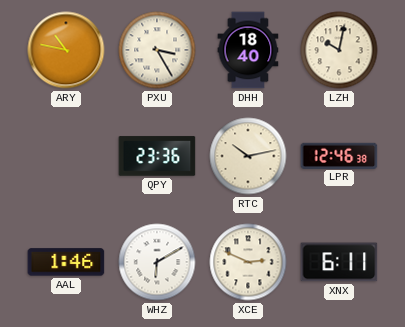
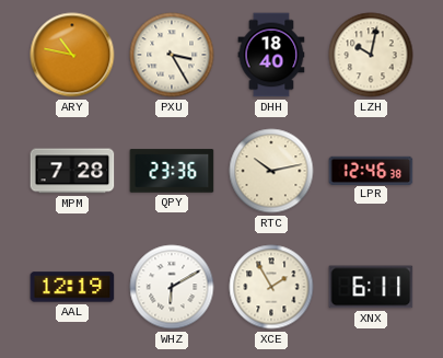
MPM: none -> 7:28
AAL: 1:46 -> 12:19
XCE: 2:49 -> 1:55
